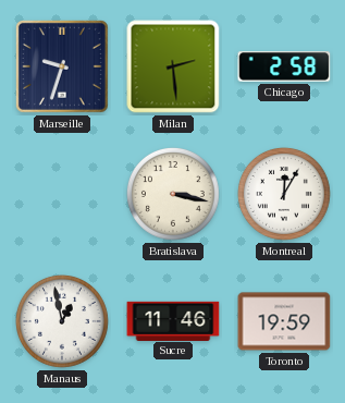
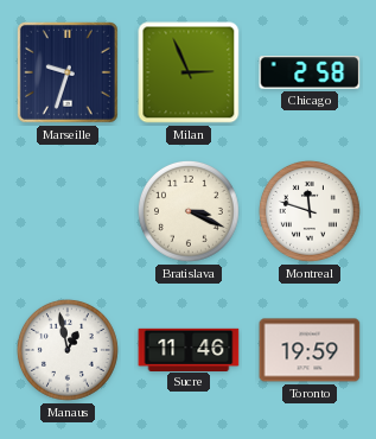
Milan: 2:29 -> 2:56
Bratislava: 3:17 -> 3:19
Montreal: 12:05 -> 11:48
